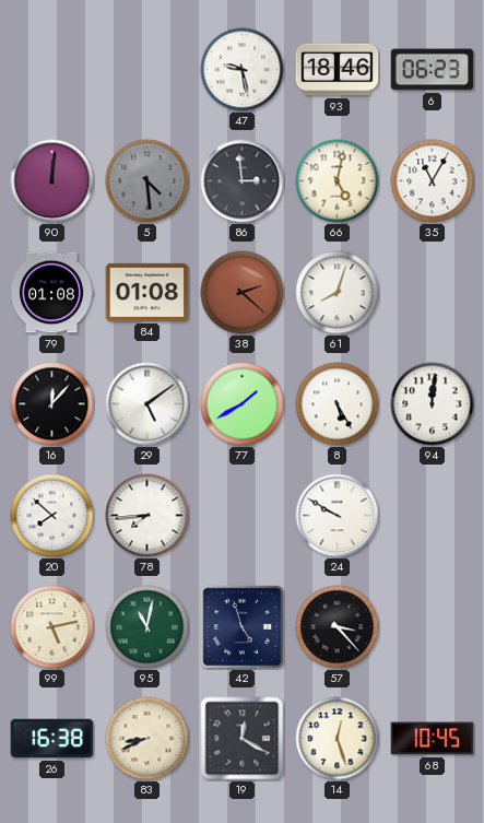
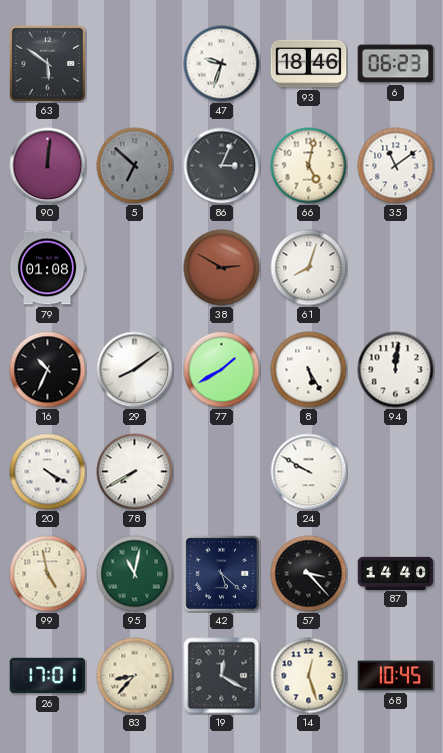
63: none -> 5:51
47: 9:28 -> 9:33
5: 4:29 -> 6:52
86: 2:59 -> 3:04
35: 11:05 -> 11:09
84: 01:08 -> none
38: 2:22 -> 2:50
16: 12:07 -> 10:34
29: 5:09 -> 8:09
20: 7:52 -> 4:20
78: 7:44 -> 7:40
99: 5:13 -> 4:58
42: 4:57 -> 5:22
87: none -> 14:40
26: 16:38 -> 17:01
83: 8:41 -> 8:37
